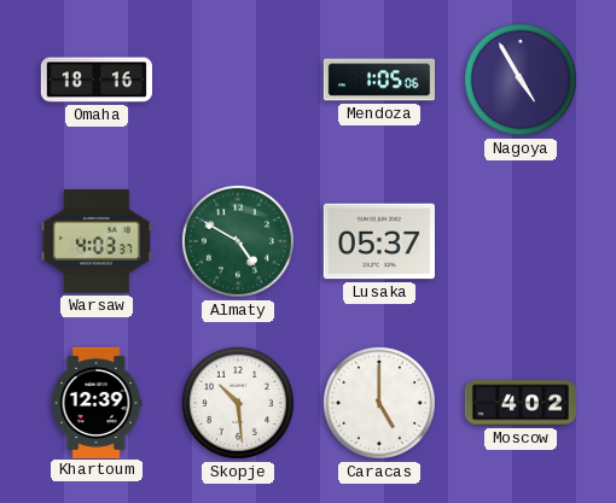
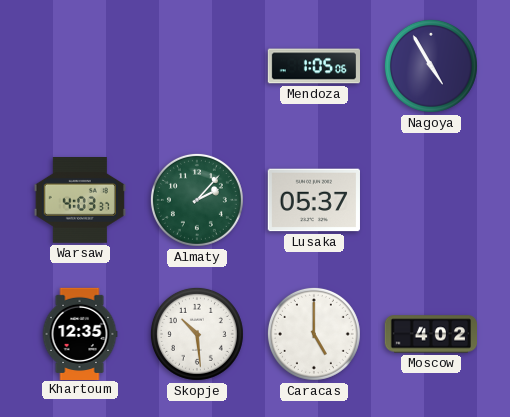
Omaha: 18:16 -> none
Almaty: 4:50 -> 2:07
Khartoum: 12:39 -> 12:35
